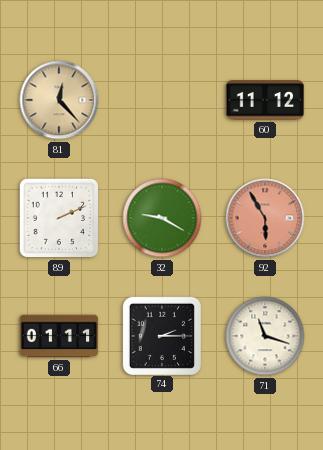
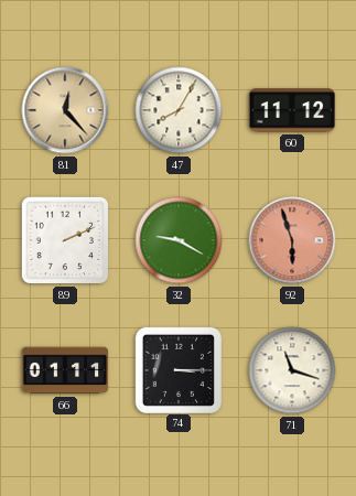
47: none -> 8:05
92: 5:55 -> 5:57
74: 2:15 -> 3:15
